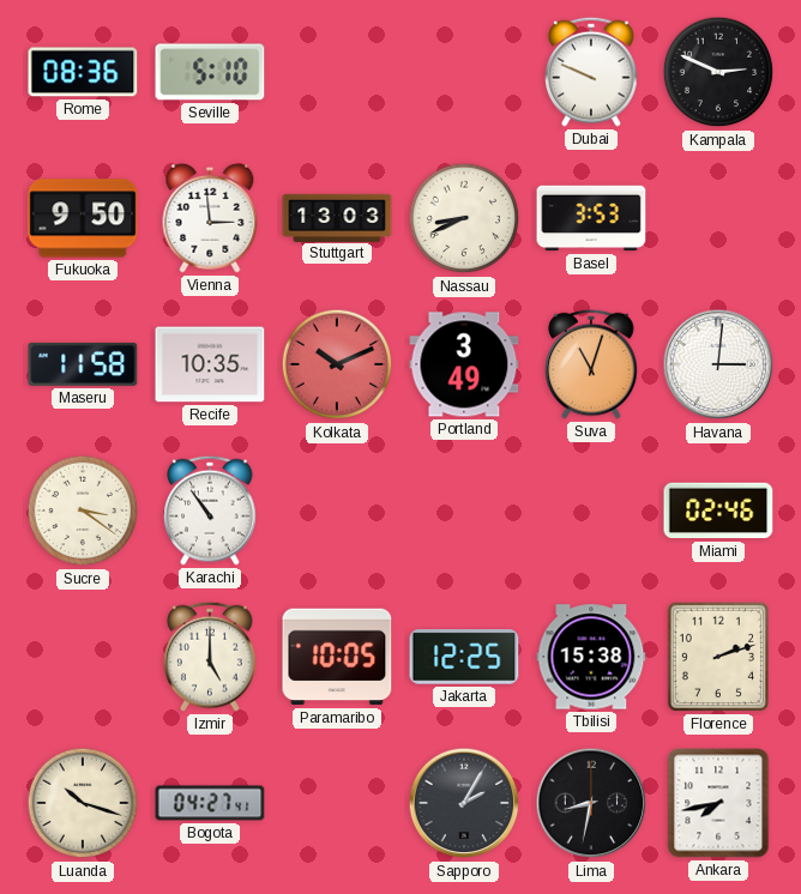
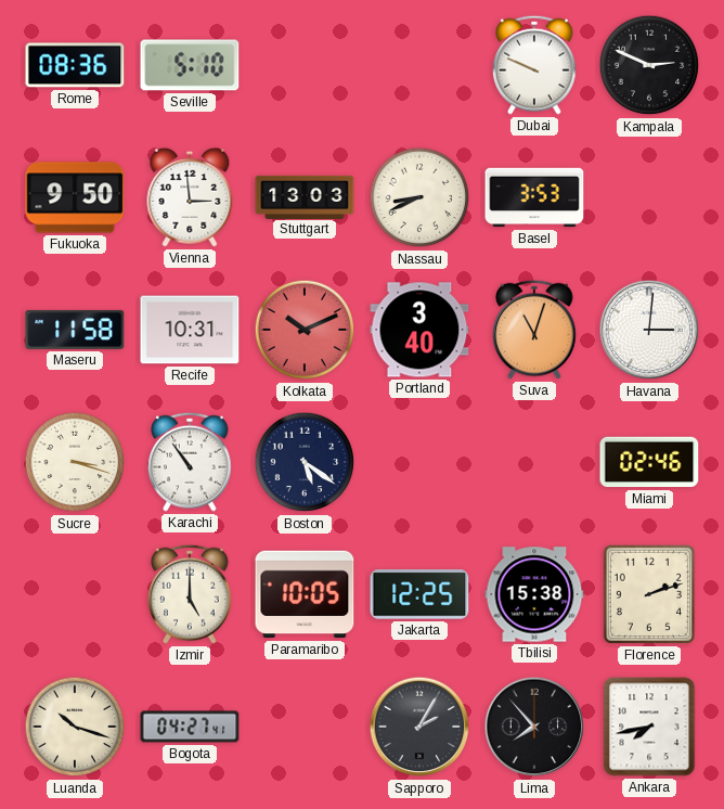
Recife: 10:35 -> 10:31
Portland: 3:49 -> 3:40
Sucre: 3:21 -> 3:18
Boston: none -> 5:21
Lima: 8:32 -> 7:53
